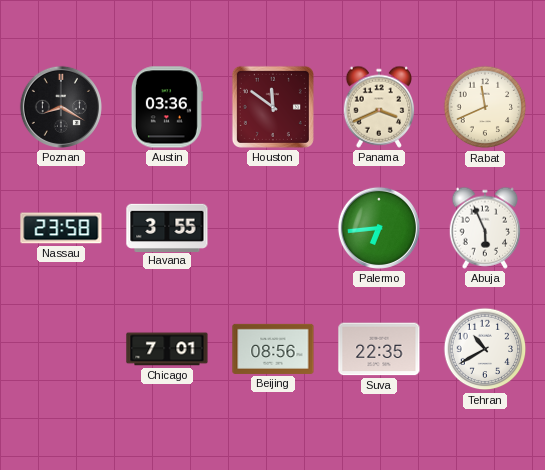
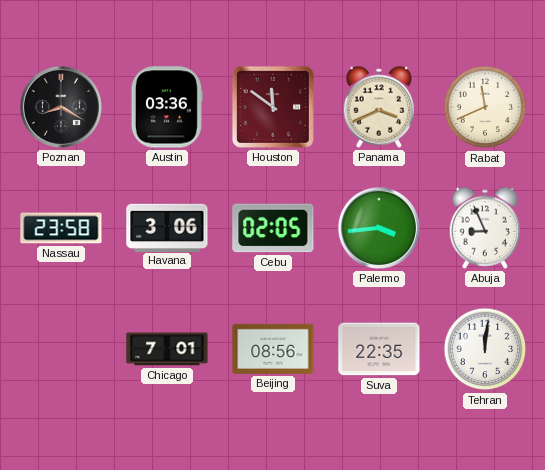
Havana: 3:55 -> 3:06
Cebu: none -> 02:05
Palermo: 6:44 -> 3:44
Abuja: 5:56 -> 8:56
Tehran: 10:40 -> 12:01
